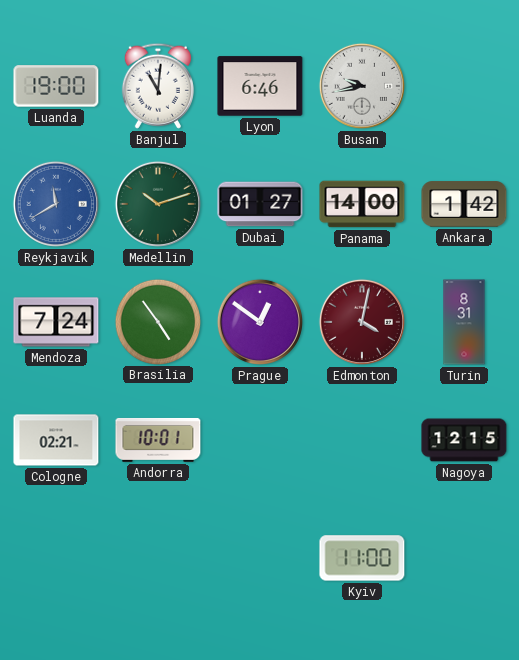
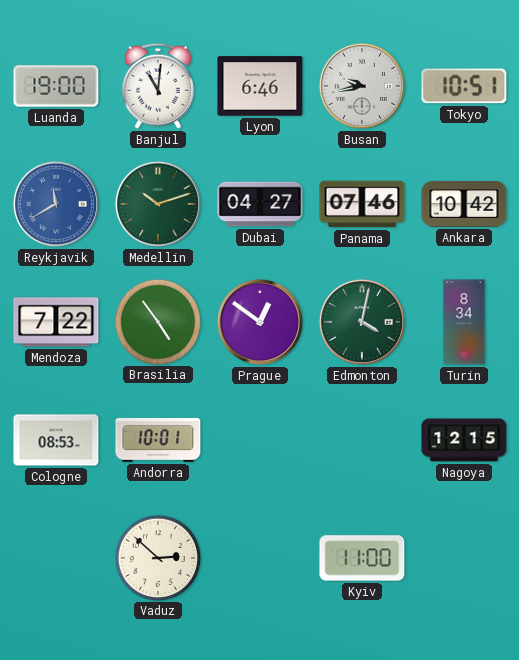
Tokyo: none -> 10:51
Dubai: 01:27 -> 04:27
Panama: 14:00 -> 07:46
Ankara: 1:42 -> 10:42
Mendoza: 7:24 -> 7:22
Edmonton dial: burgundy -> green
Turin: 8:31 -> 8:34
Cologne: 02:21 -> 08:53
Vaduz: none -> 2:52
